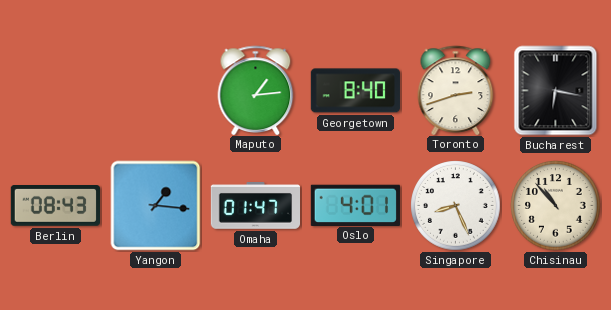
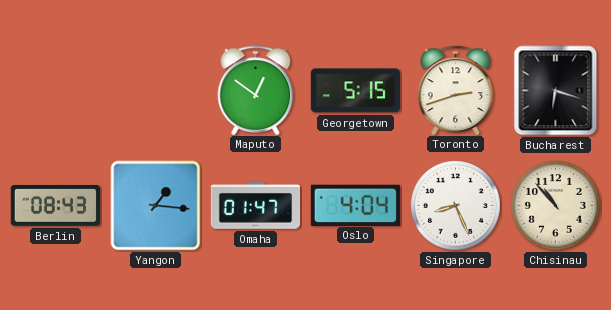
Maputo: 1:14 -> 12:51
Georgetown: 8:40 -> 5:15
Bucharest: 6:17 -> 6:18
Oslo: 4:01 -> 4:04
